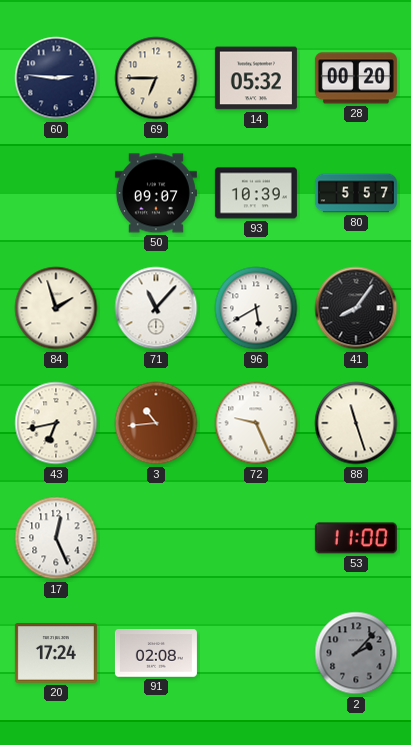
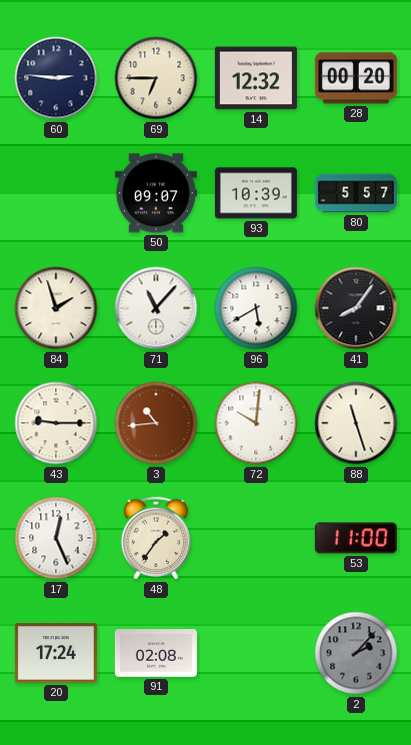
14: 05:32 -> 12:32
43: 6:43 -> 9:15
72: 9:26 -> 10:01
48: none -> 1:36
